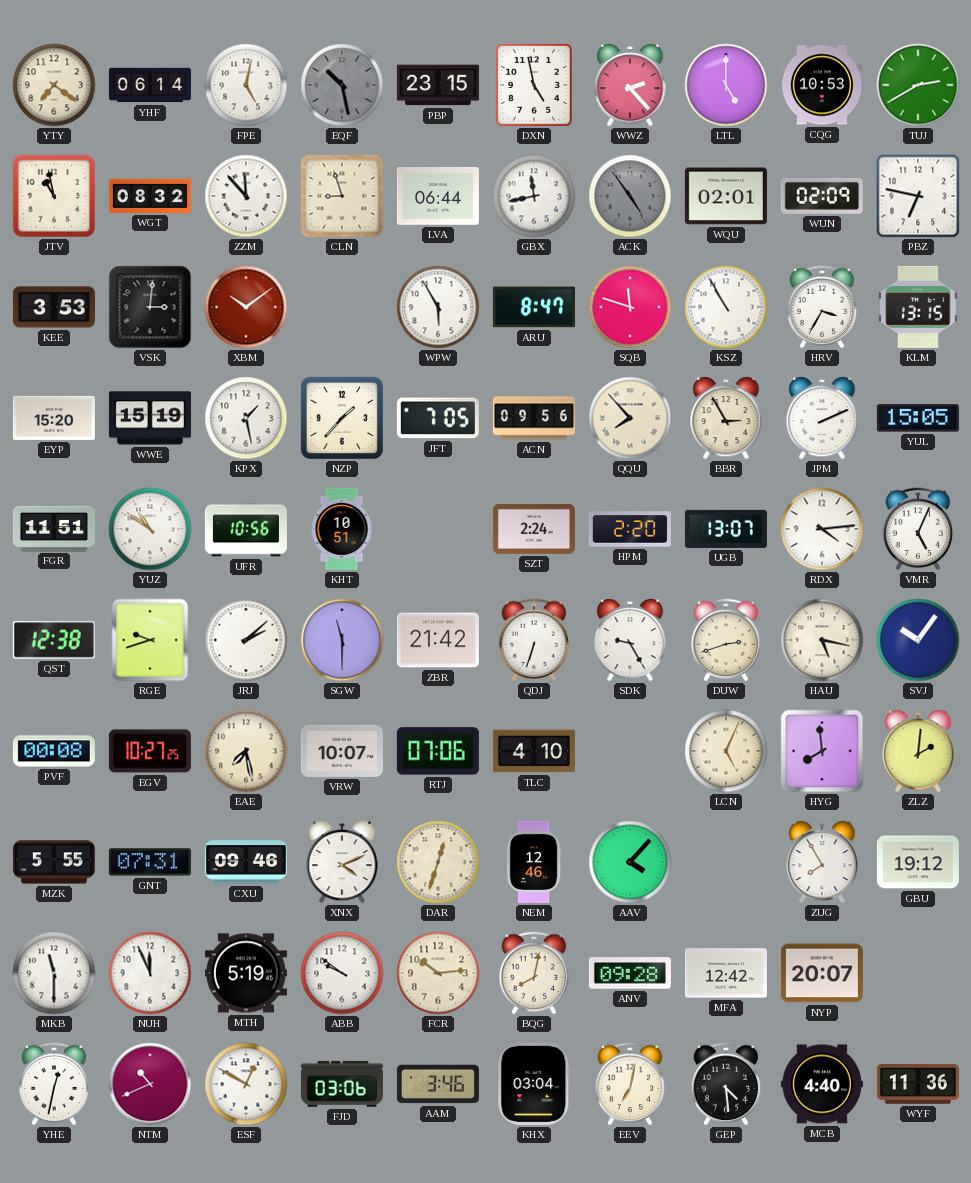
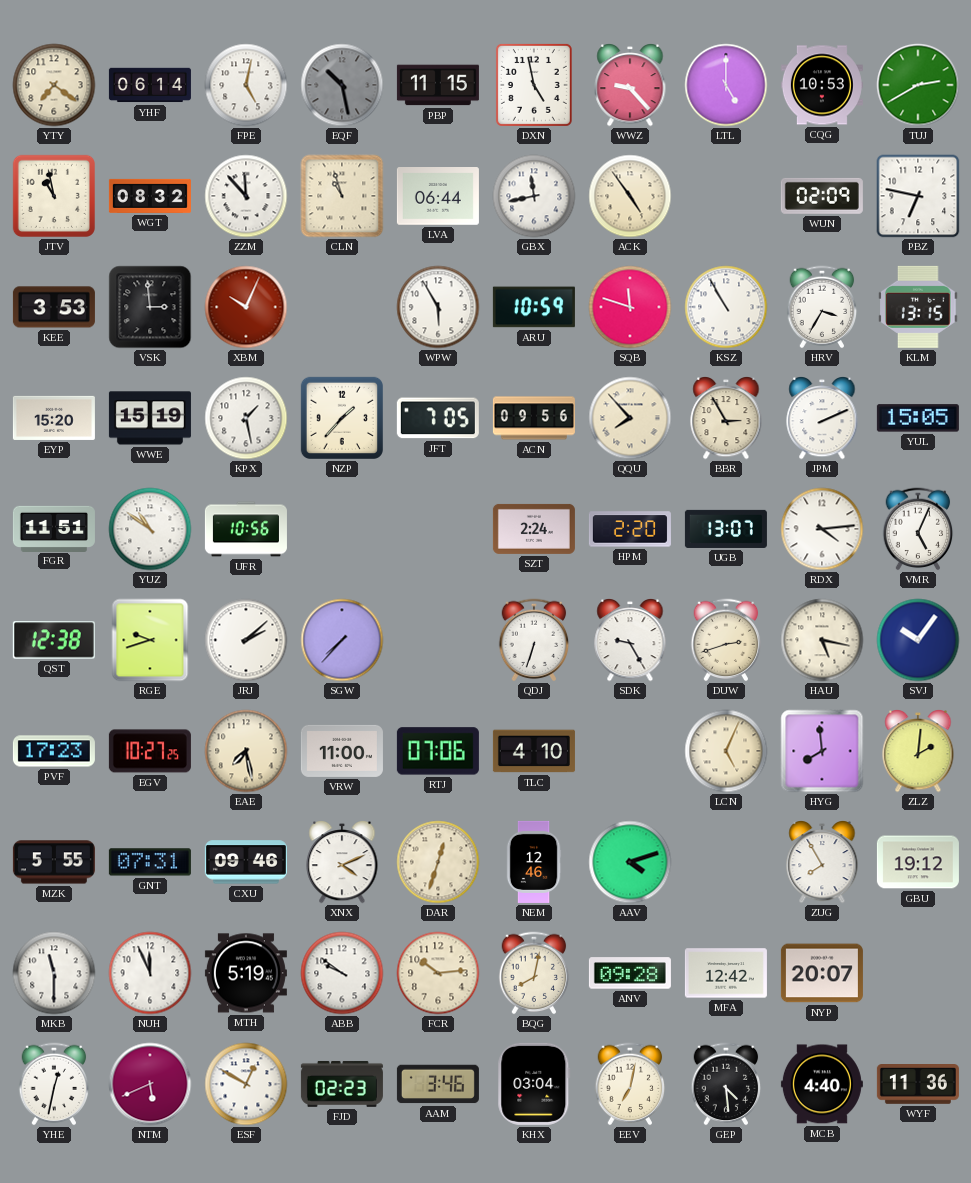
PBP: 23:15 -> 11:15
WWZ: 2:23 -> 9:23
CLN: 8:57 -> 10:57
ACK dial: grey -> cream
WQU: 02:01 -> none
VSK: 3:01 -> 2:59
XBM: 10:09 -> 10:04
ARU: 8:47 -> 10:59
KHT: 10:51 -> none
SGW: 11:30 -> 7:37
ZBR: 21:42 -> none
PVF: 00:08 -> 17:23
VRW: 10:07 -> 11:00
AAV: 4:07 -> 4:12
NTM: 10:41 -> 5:41
FJD: 03:06 -> 02:23
